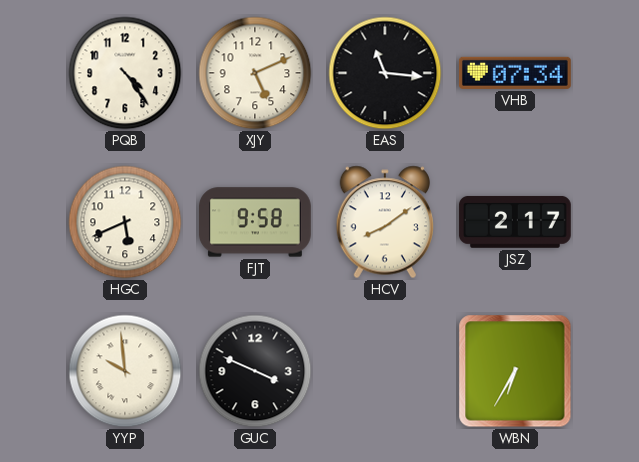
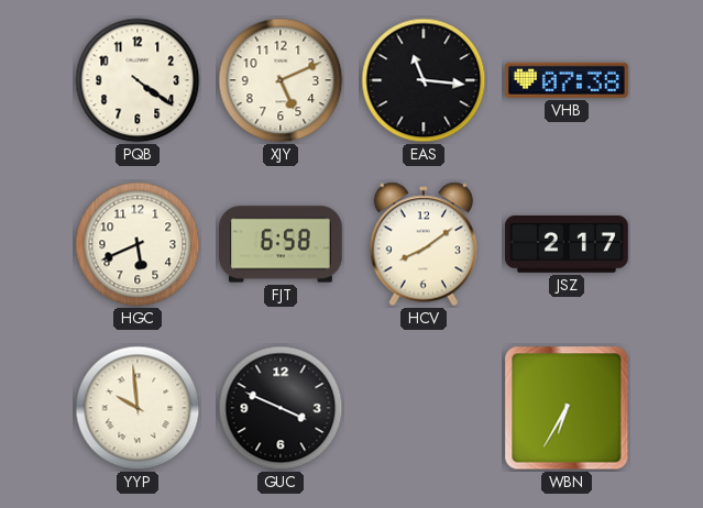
PQB: 4:24 -> 4:21
VHB: 07:34 -> 07:38
FJT: 9:58 -> 6:58
